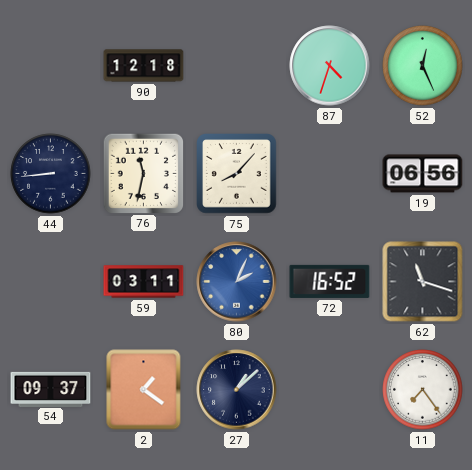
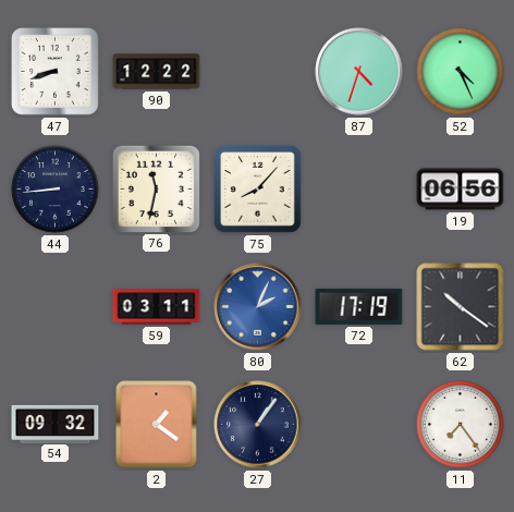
47: none -> 8:42
90: 12:18 -> 12:22
52: 12:26 -> 4:26
72: 16:52 -> 17:19
62: 11:18 -> 10:21
54: 09:37 -> 09:32
27: 1:08 -> 1:06
